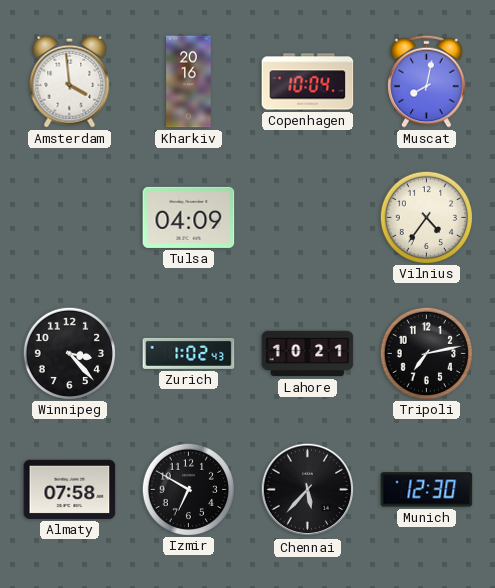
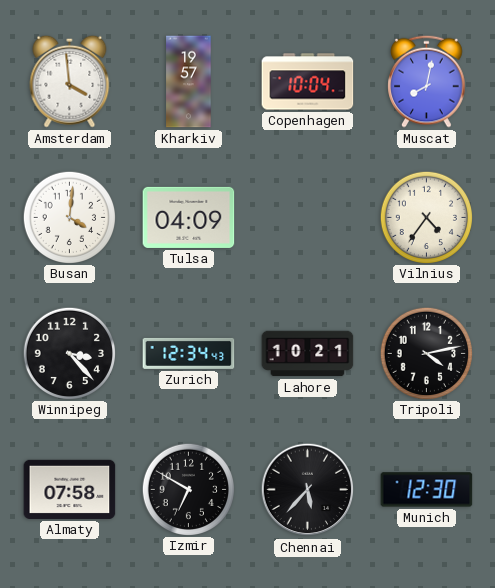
Kharkiv: 20:16 -> 19:57
Busan: none -> 4:01
Zurich: 1:02 -> 12:34
Tripoli: 7:13 -> 4:13
